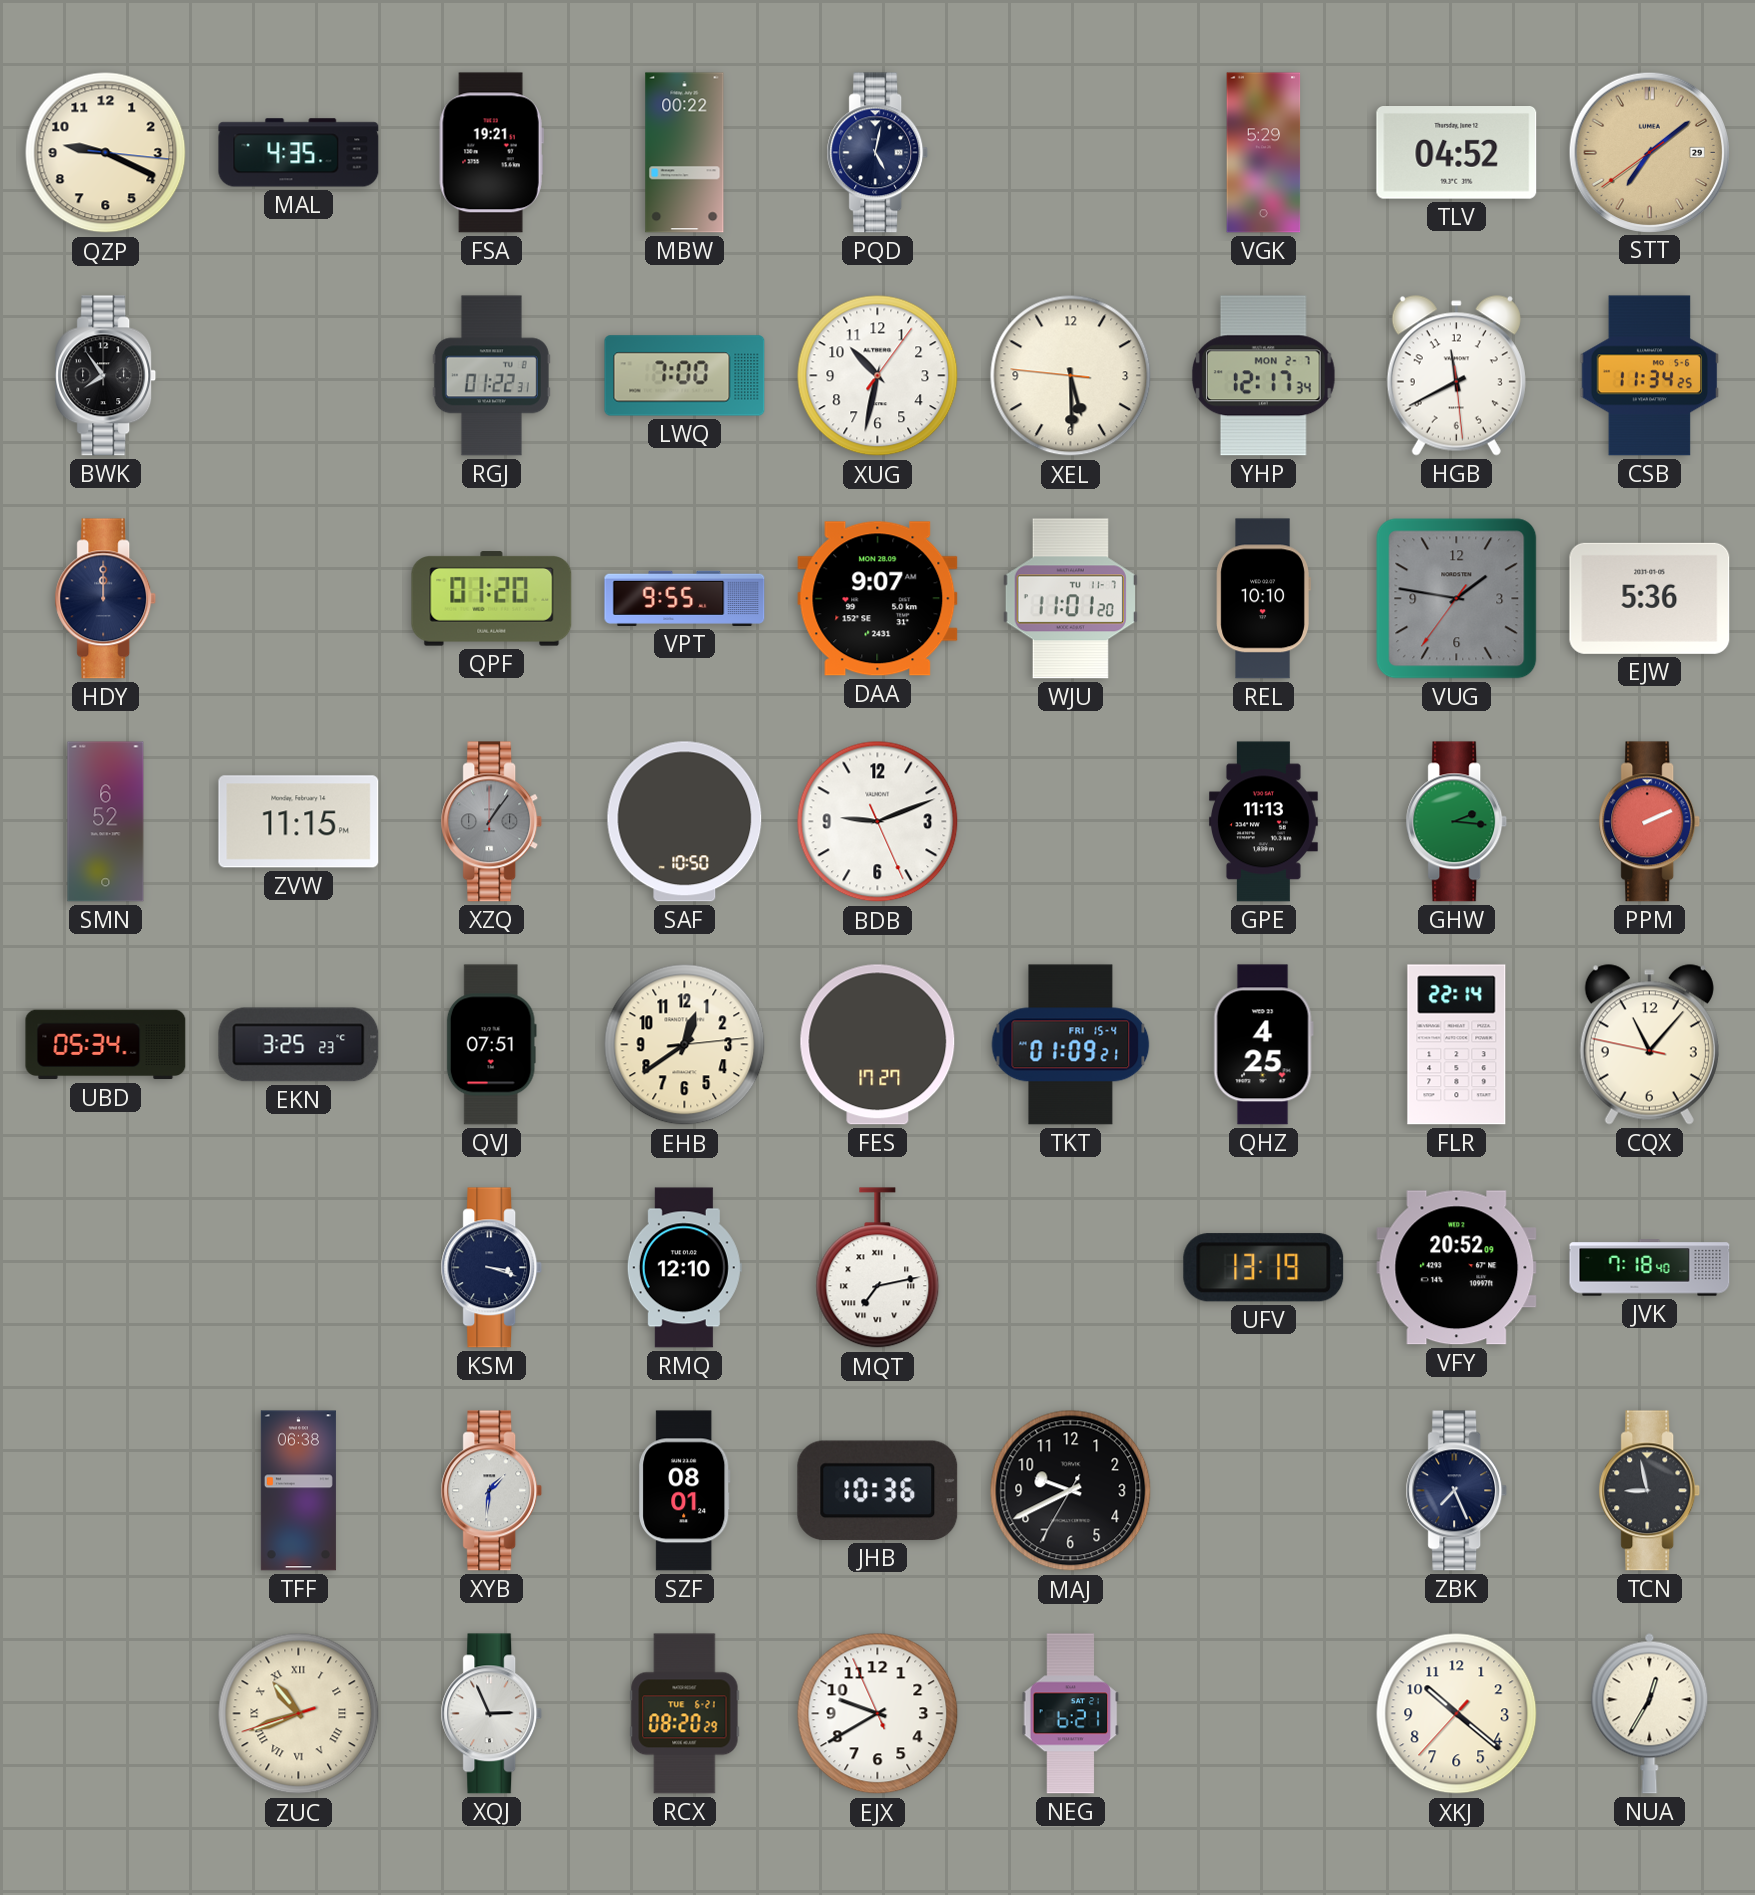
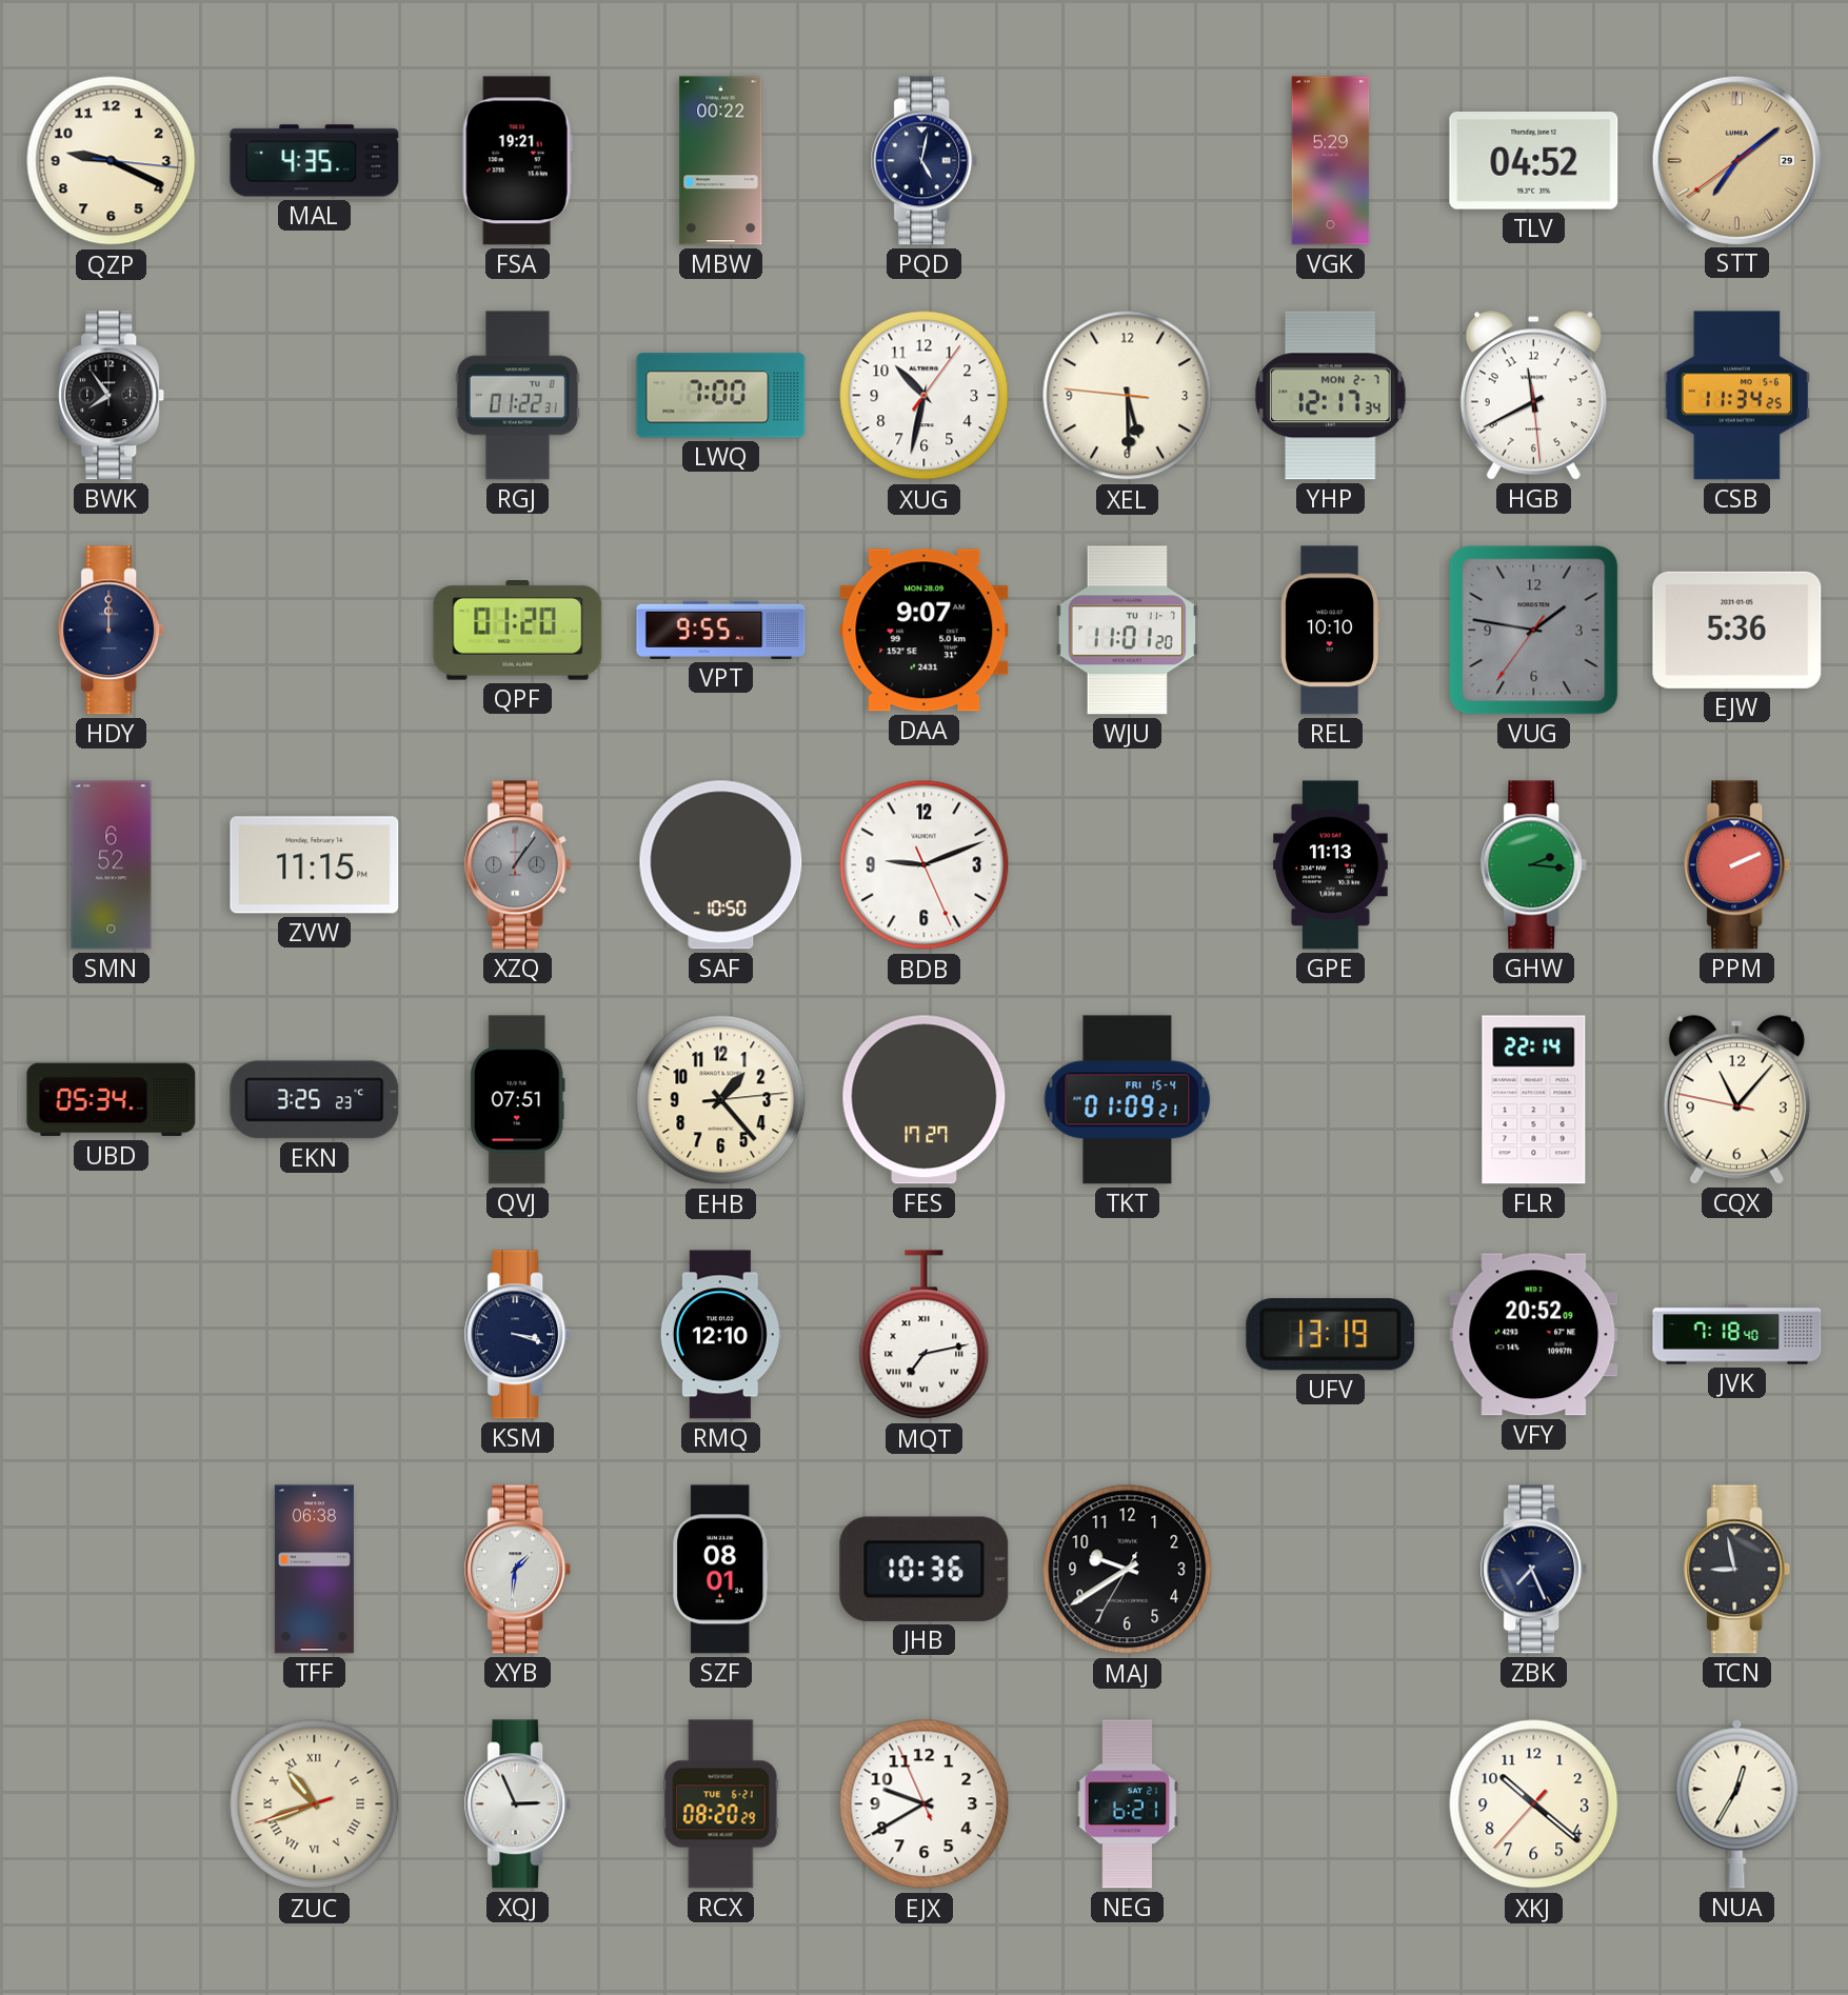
EHB: 12:39 -> 1:23
QHZ: 4:25 -> none
MAJ: 9:40 -> 9:39
